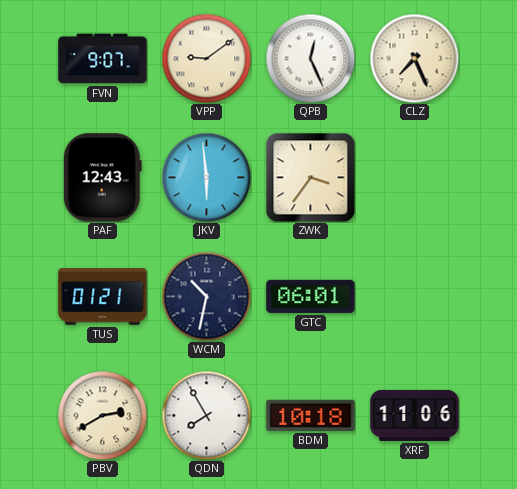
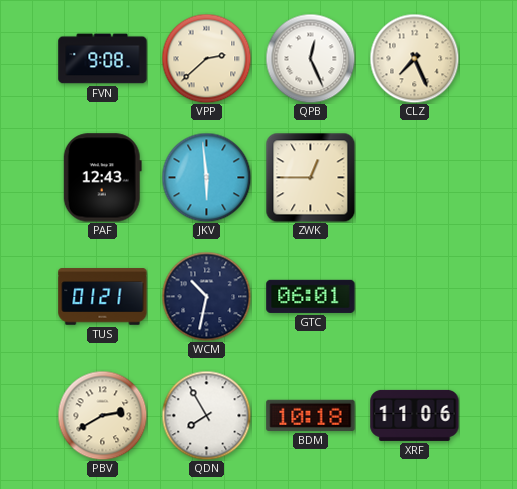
FVN: 9:07 -> 9:08
VPP: 9:09 -> 2:38
ZWK: 3:36 -> 12:45
